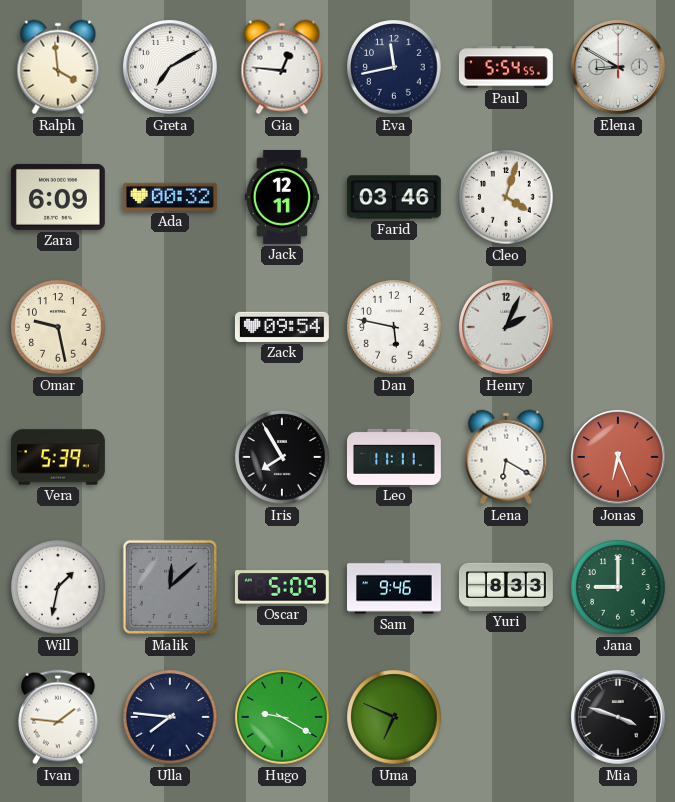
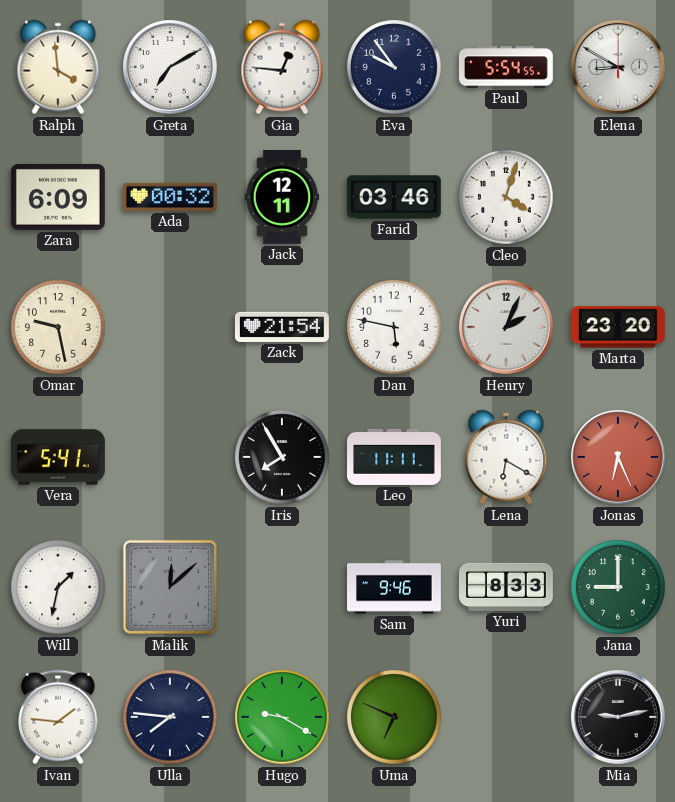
Eva: 11:43 -> 9:54
Zack: 09:54 -> 21:54
Marta: none -> 23:20
Vera: 5:39 -> 5:41
Oscar: 5:09 -> none
Mia: 3:48 -> 9:13
